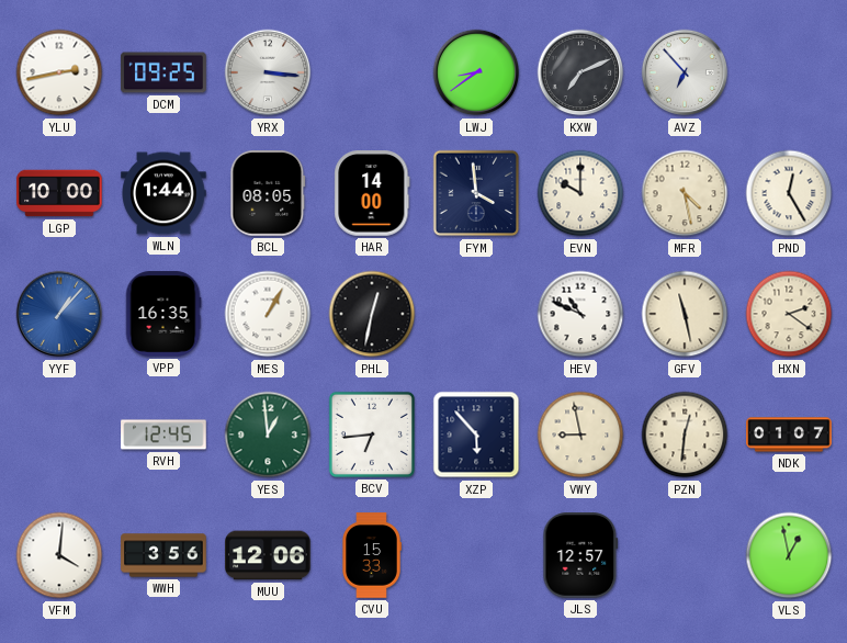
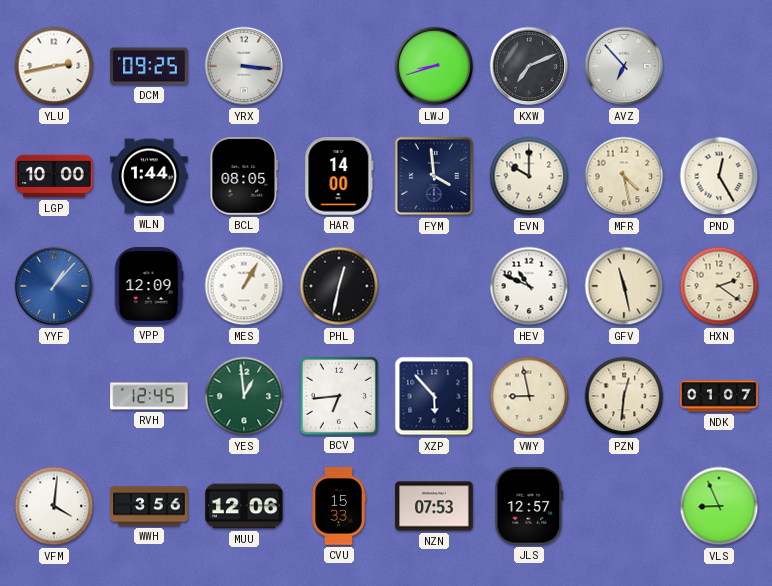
LWJ: 8:39 -> 8:42
VPP: 16:35 -> 12:09
NZN: none -> 07:53
VLS: 12:58 -> 8:56
